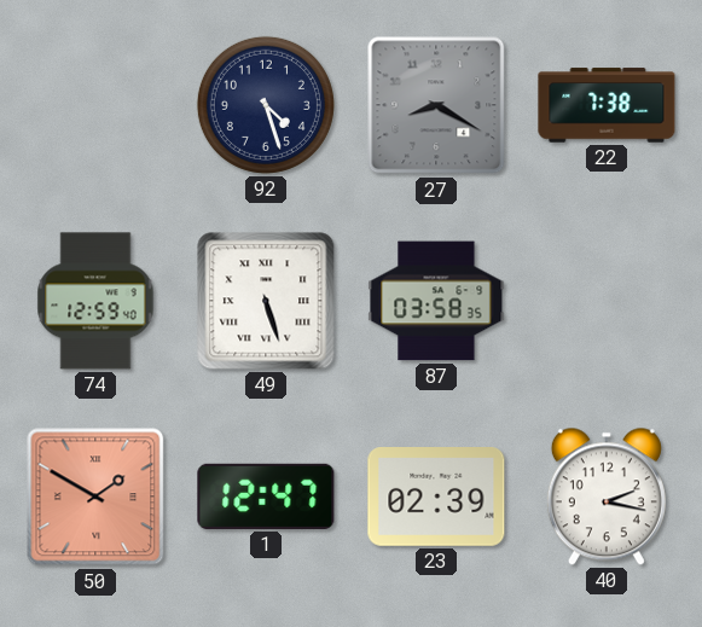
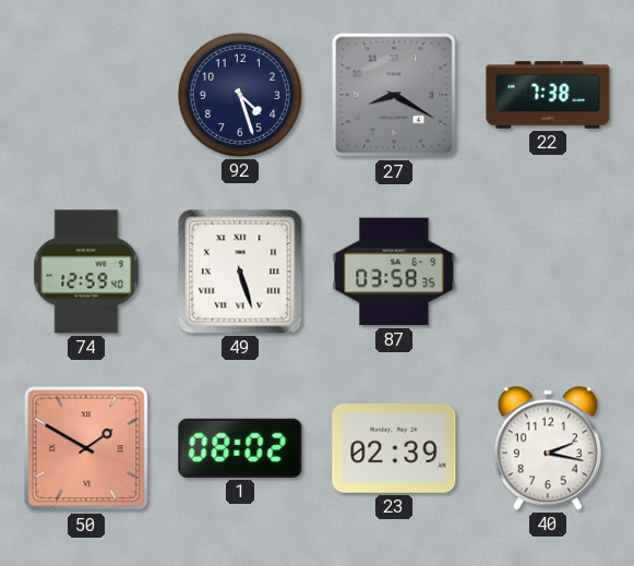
1: 12:47 -> 08:02
